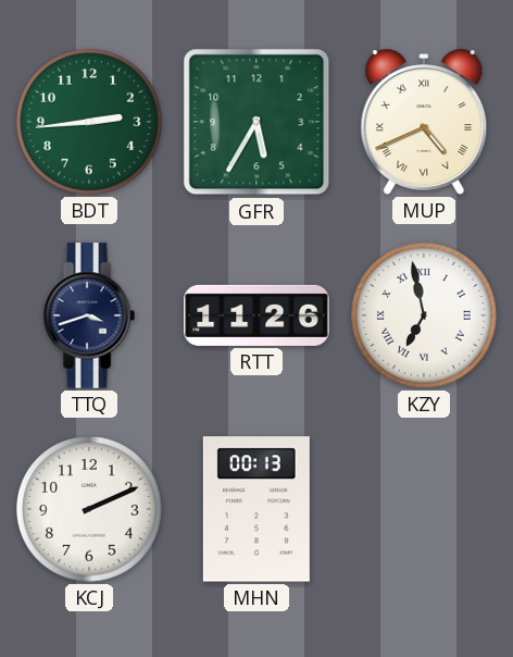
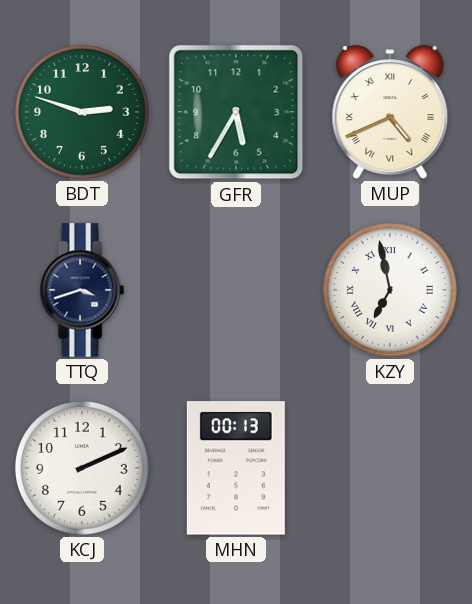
BDT: 2:44 -> 2:48
RTT: 11:26 -> none
